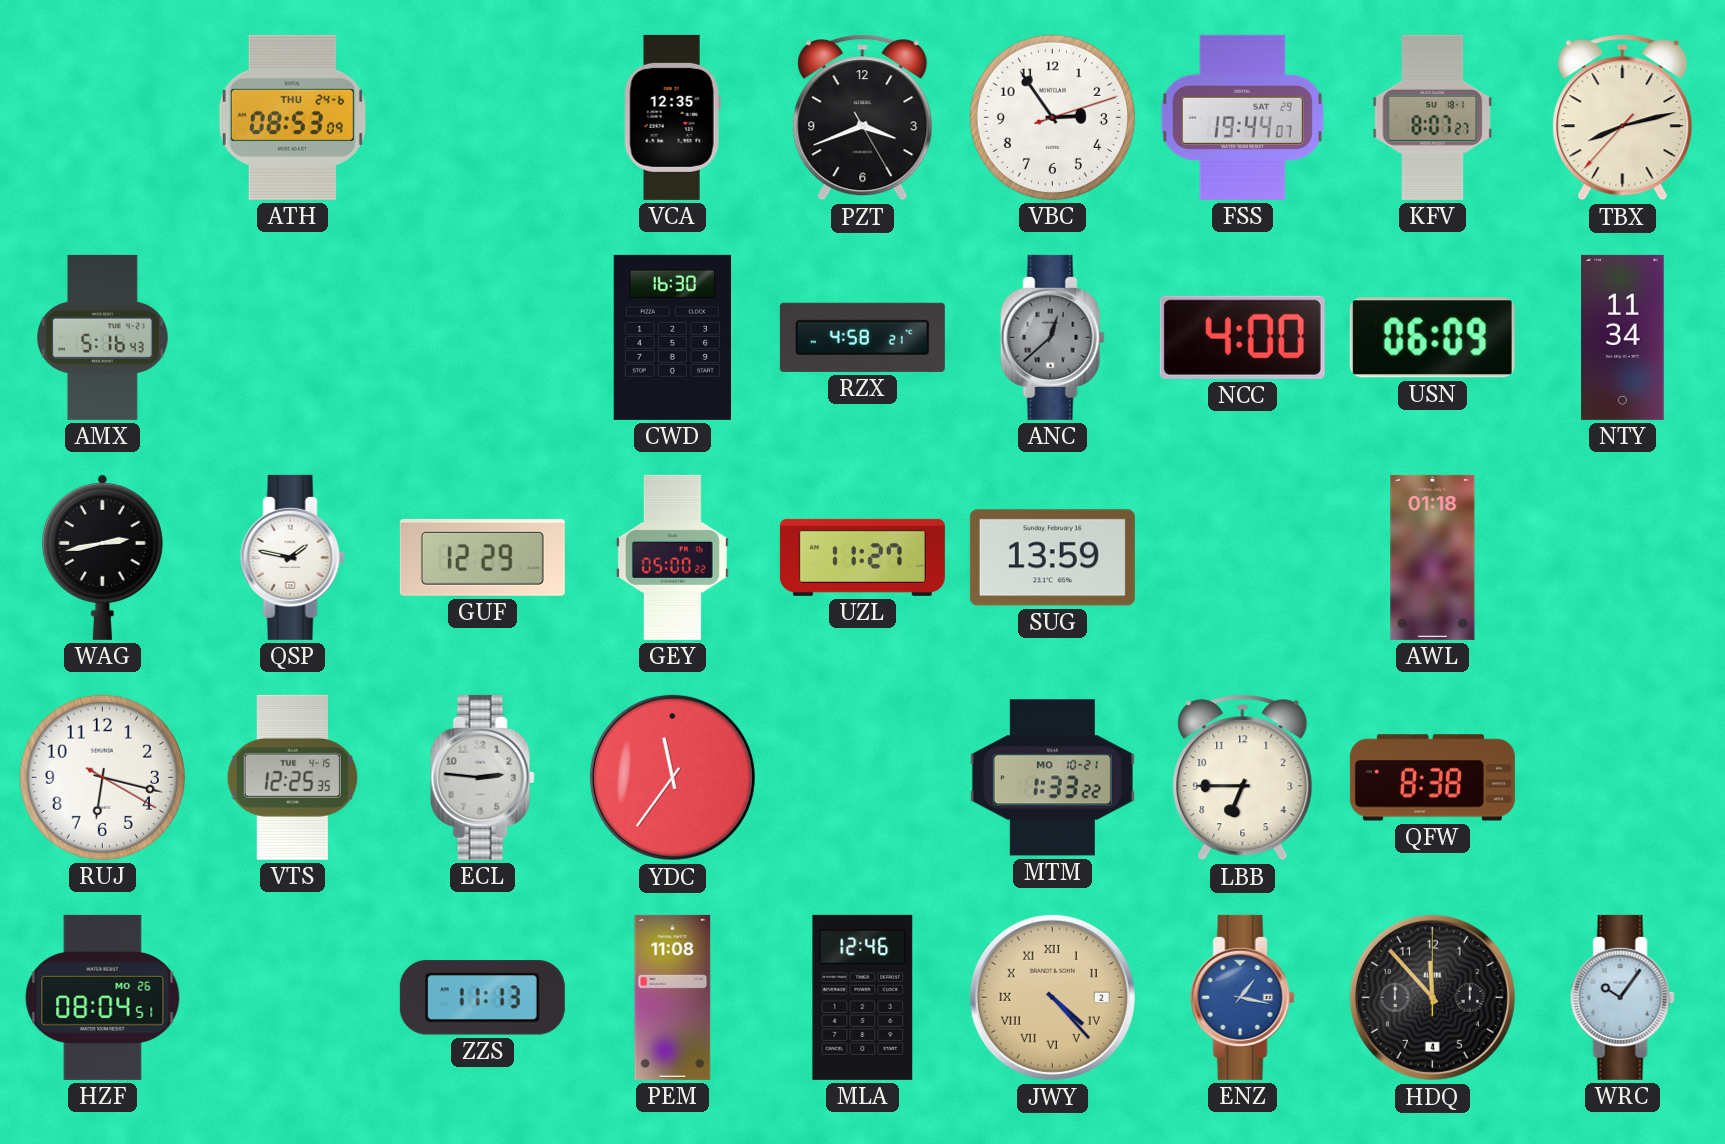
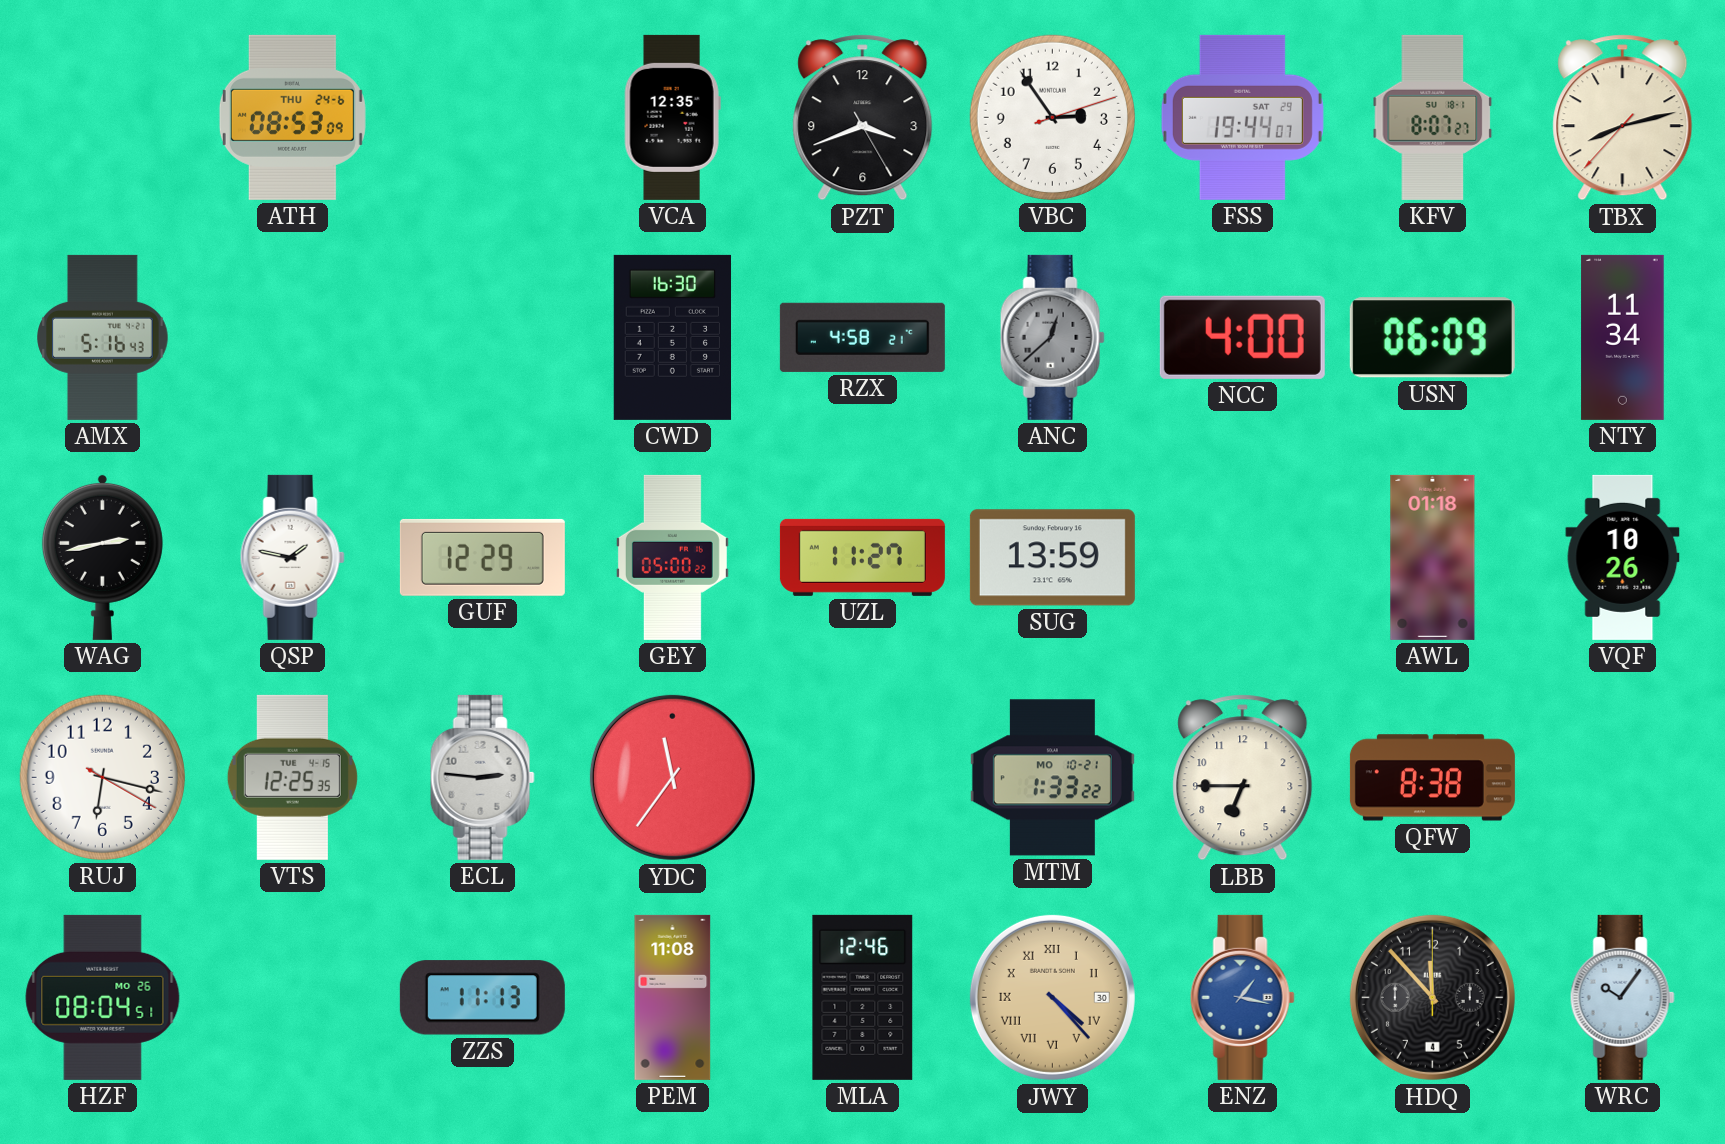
VQF: none -> 10:26
JWY date: 2 -> 30
